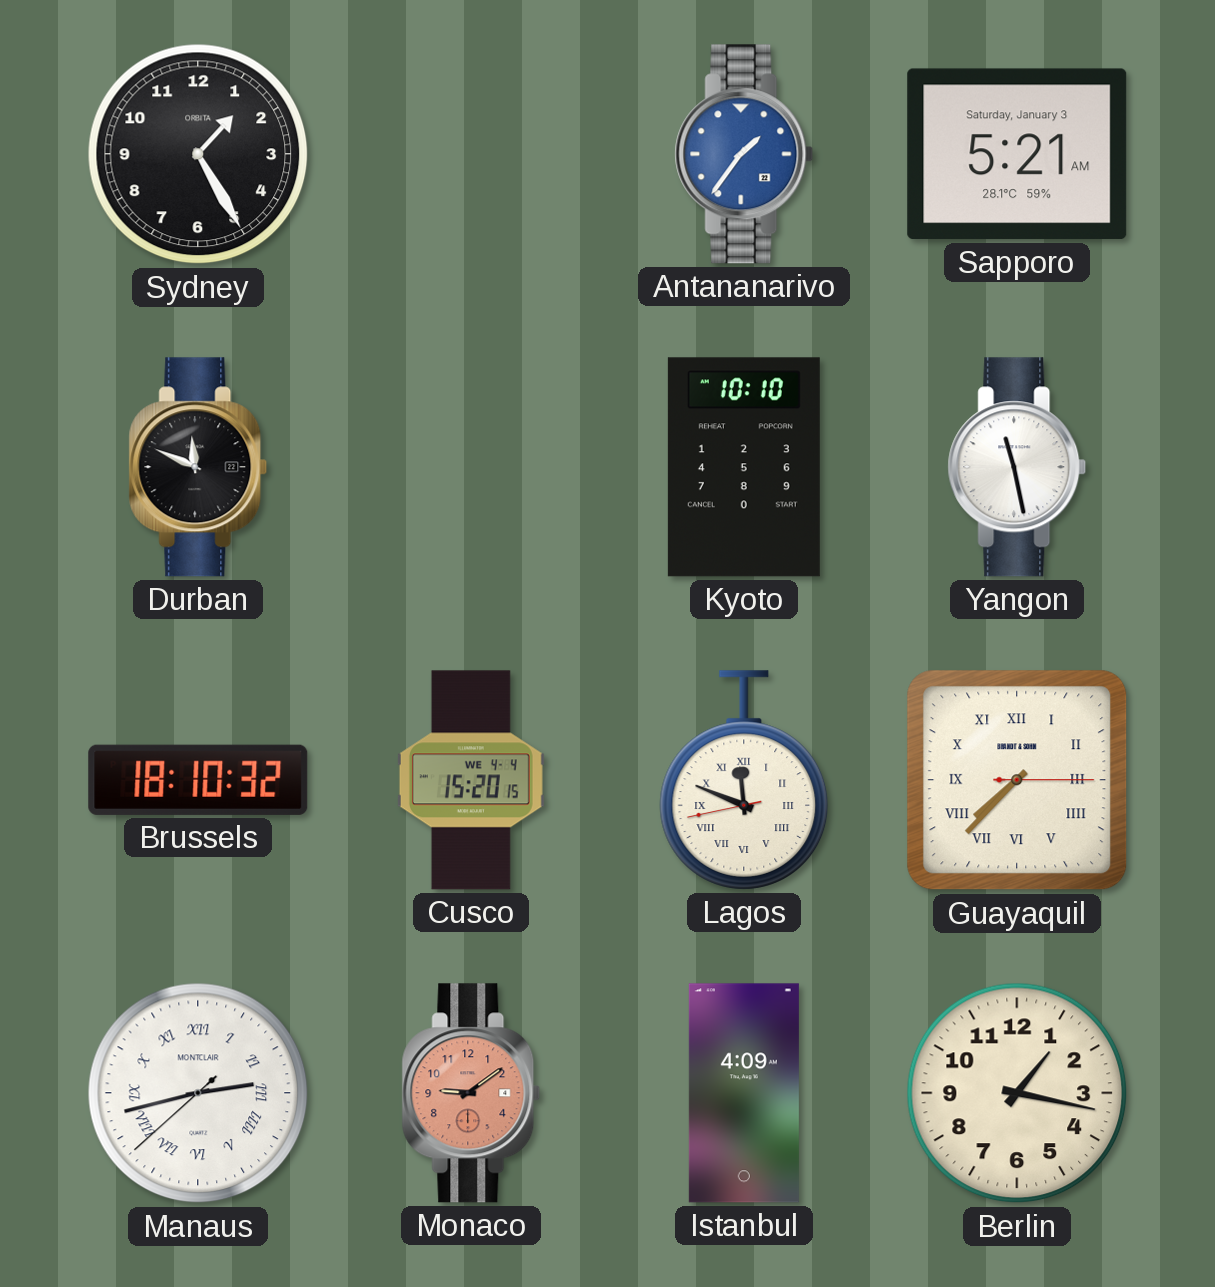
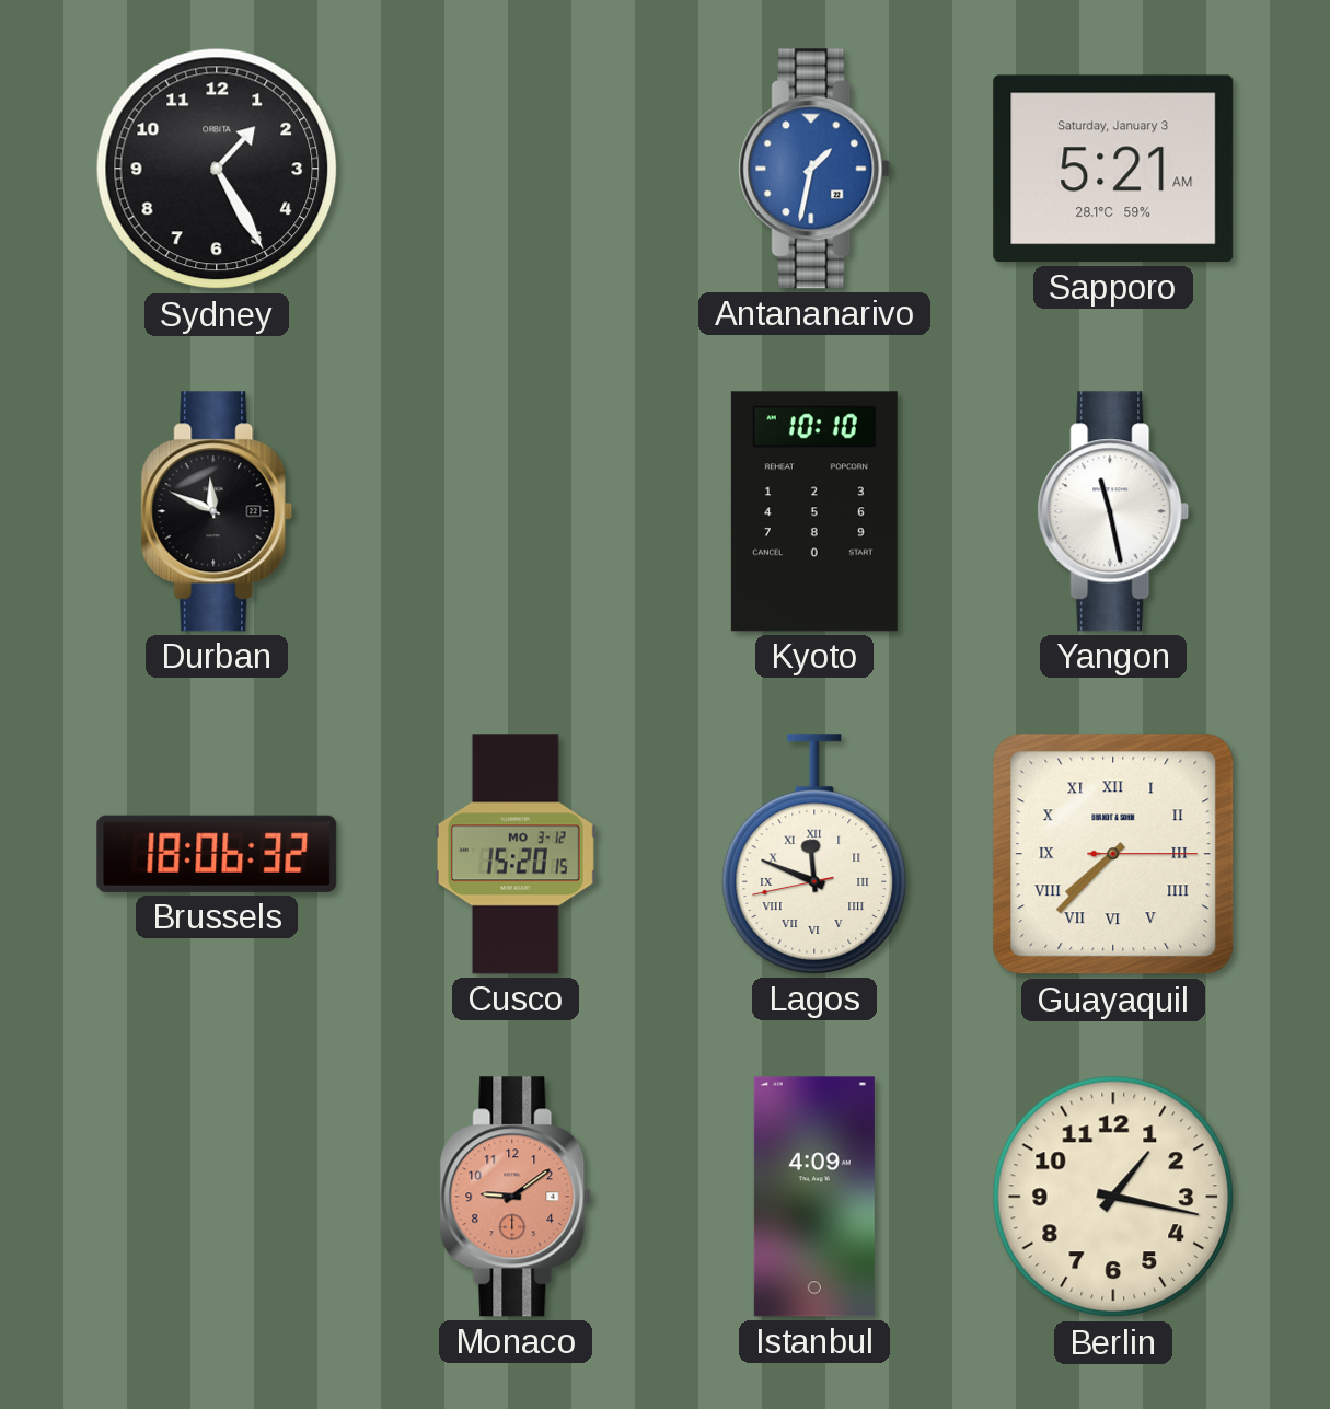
Antananarivo: 1:36 -> 1:32
Brussels: 18:10 -> 18:06
Cusco date: WE 4-4 -> MO 3-12
Manaus: 2:42 -> none
